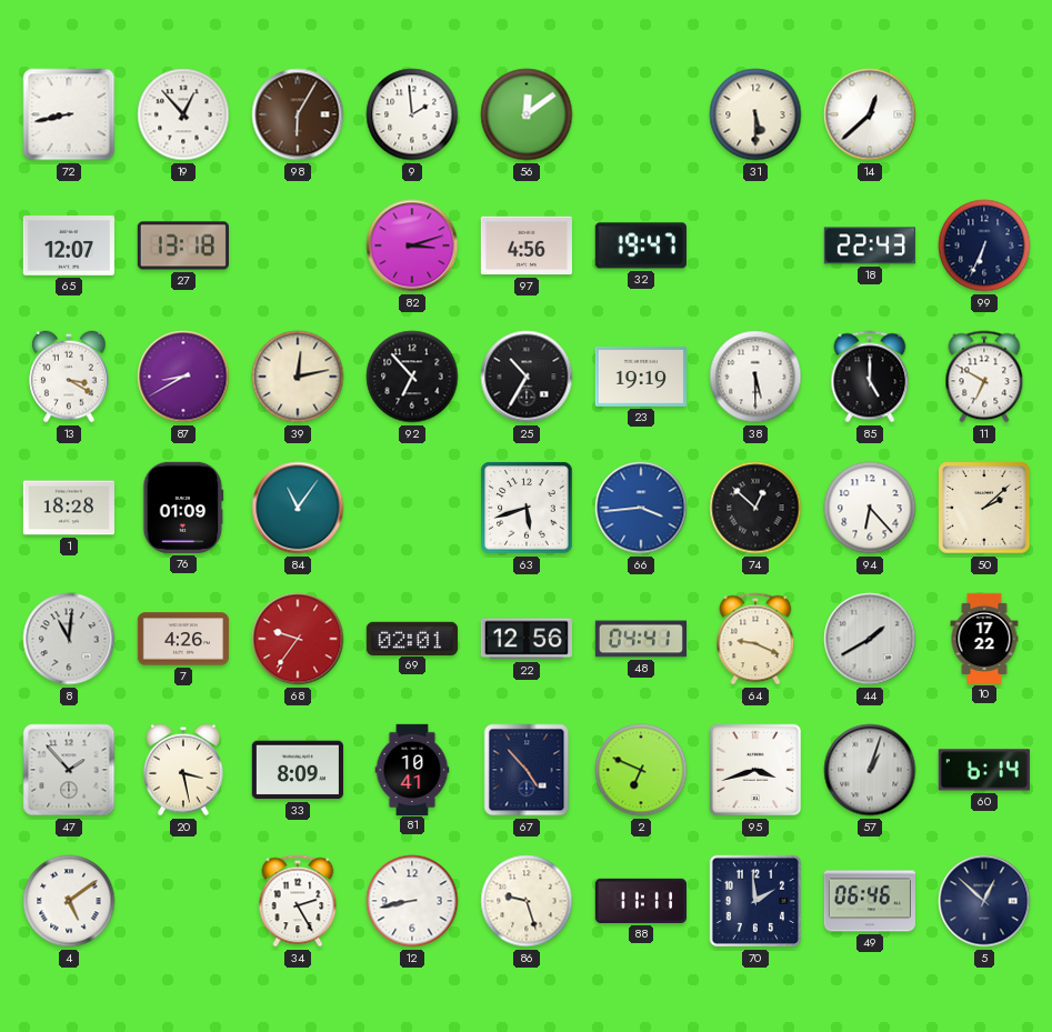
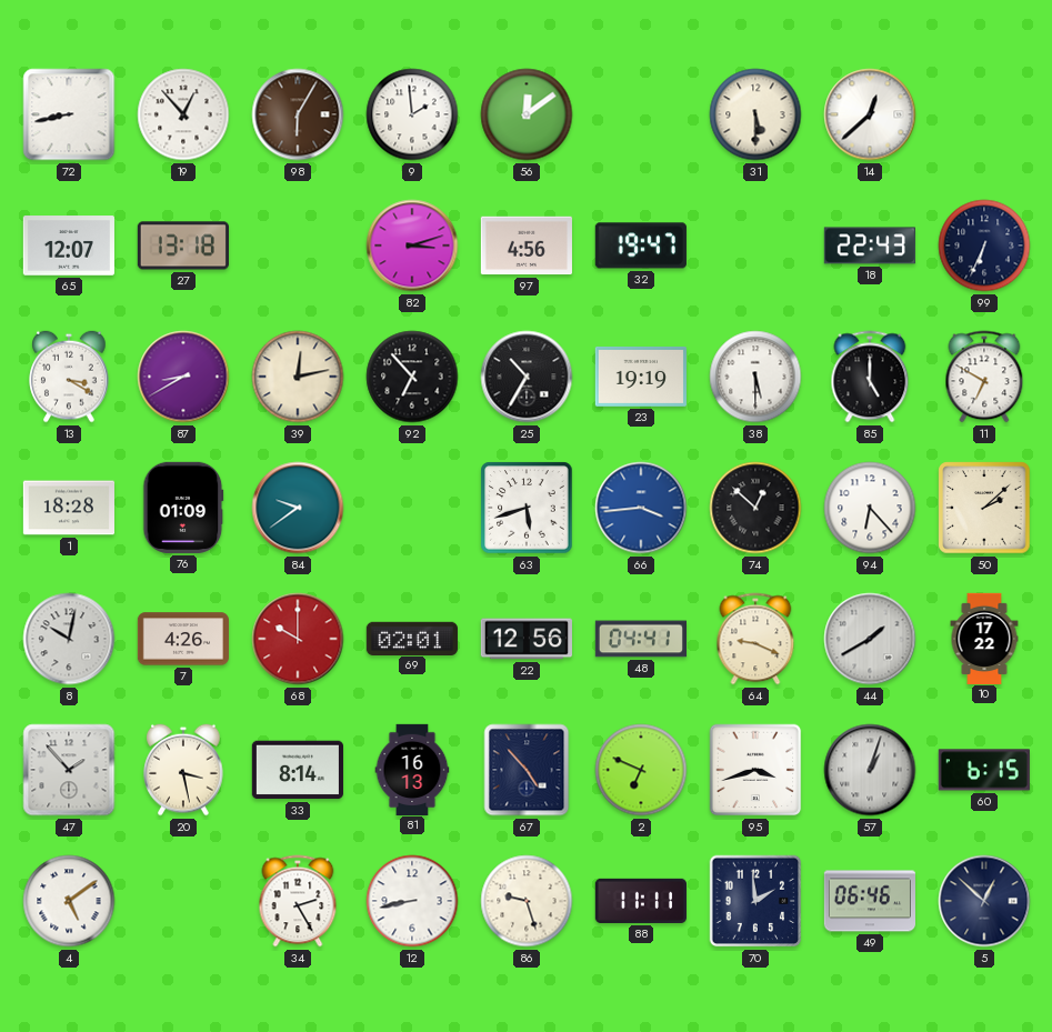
84: 11:06 -> 9:39
8: 11:01 -> 10:02
68: 9:36 -> 10:00
33: 8:09 -> 8:14
81: 10:41 -> 16:13
60: 6:14 -> 6:15
